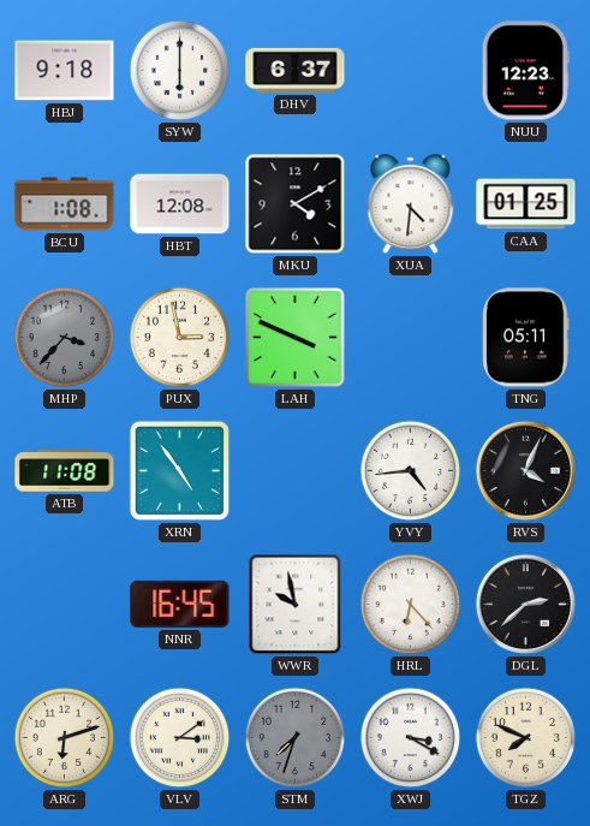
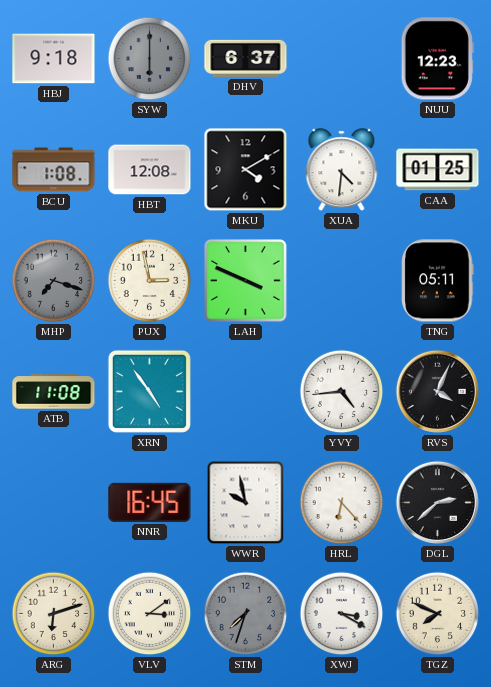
SYW dial: white -> grey
MHP: 3:37 -> 7:18
